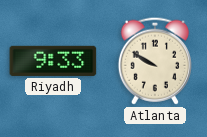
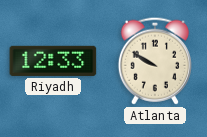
Riyadh: 9:33 -> 12:33
